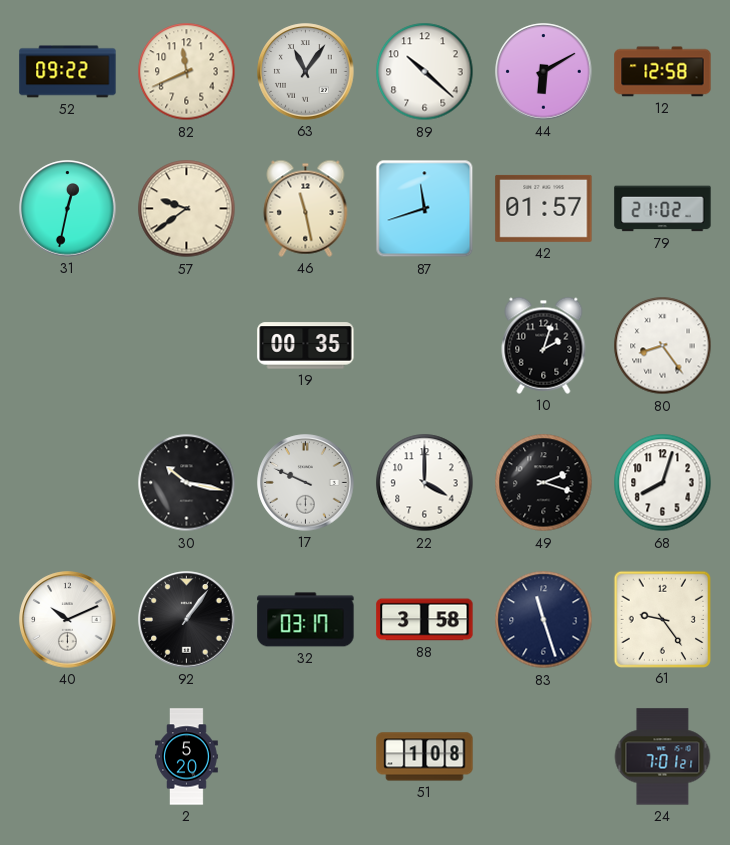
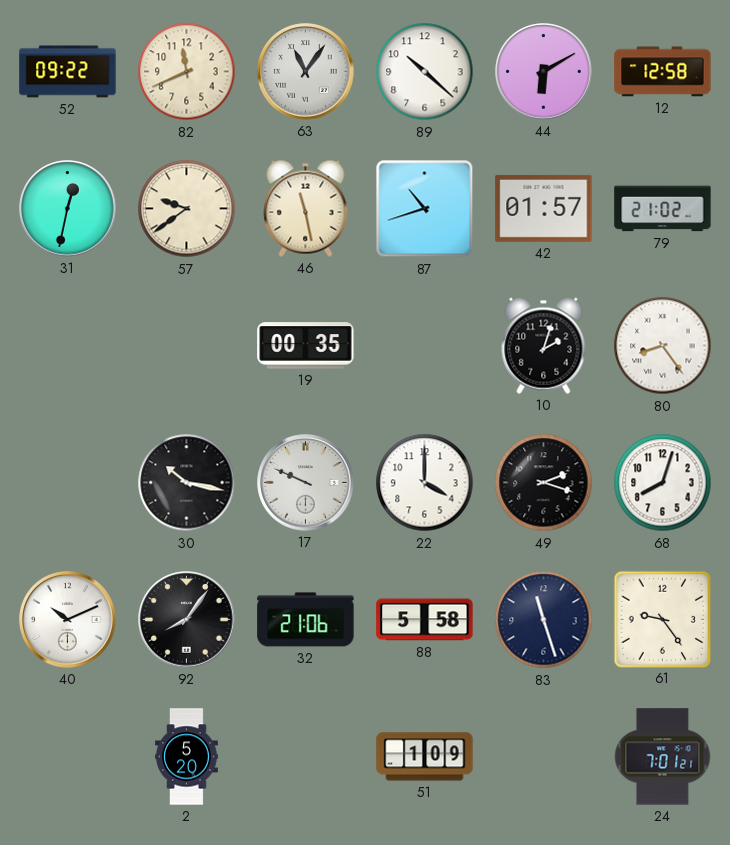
87: 11:42 -> 10:42
92: 1:06 -> 8:06
32: 03:17 -> 21:06
88: 3:58 -> 5:58
51: 1:08 -> 1:09
